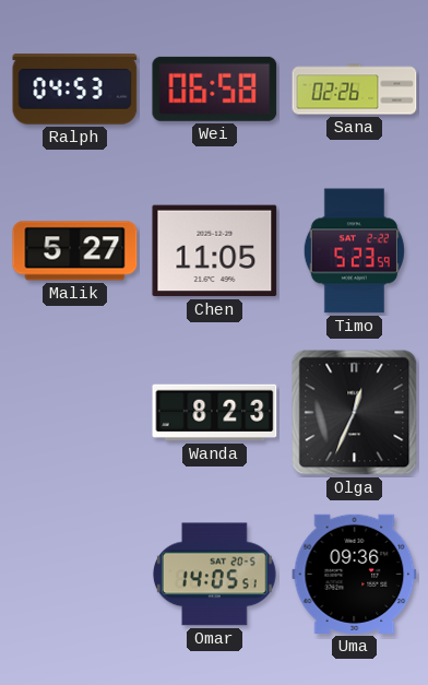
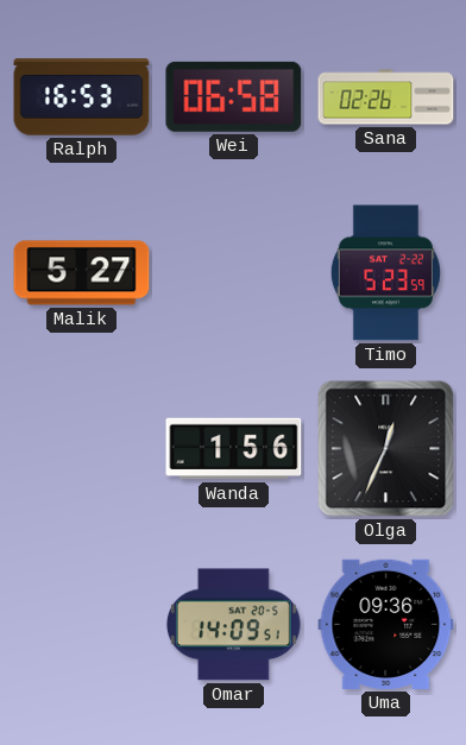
Ralph: 04:53 -> 16:53
Chen: 11:05 -> none
Wanda: 8:23 -> 1:56
Omar: 14:05 -> 14:09
